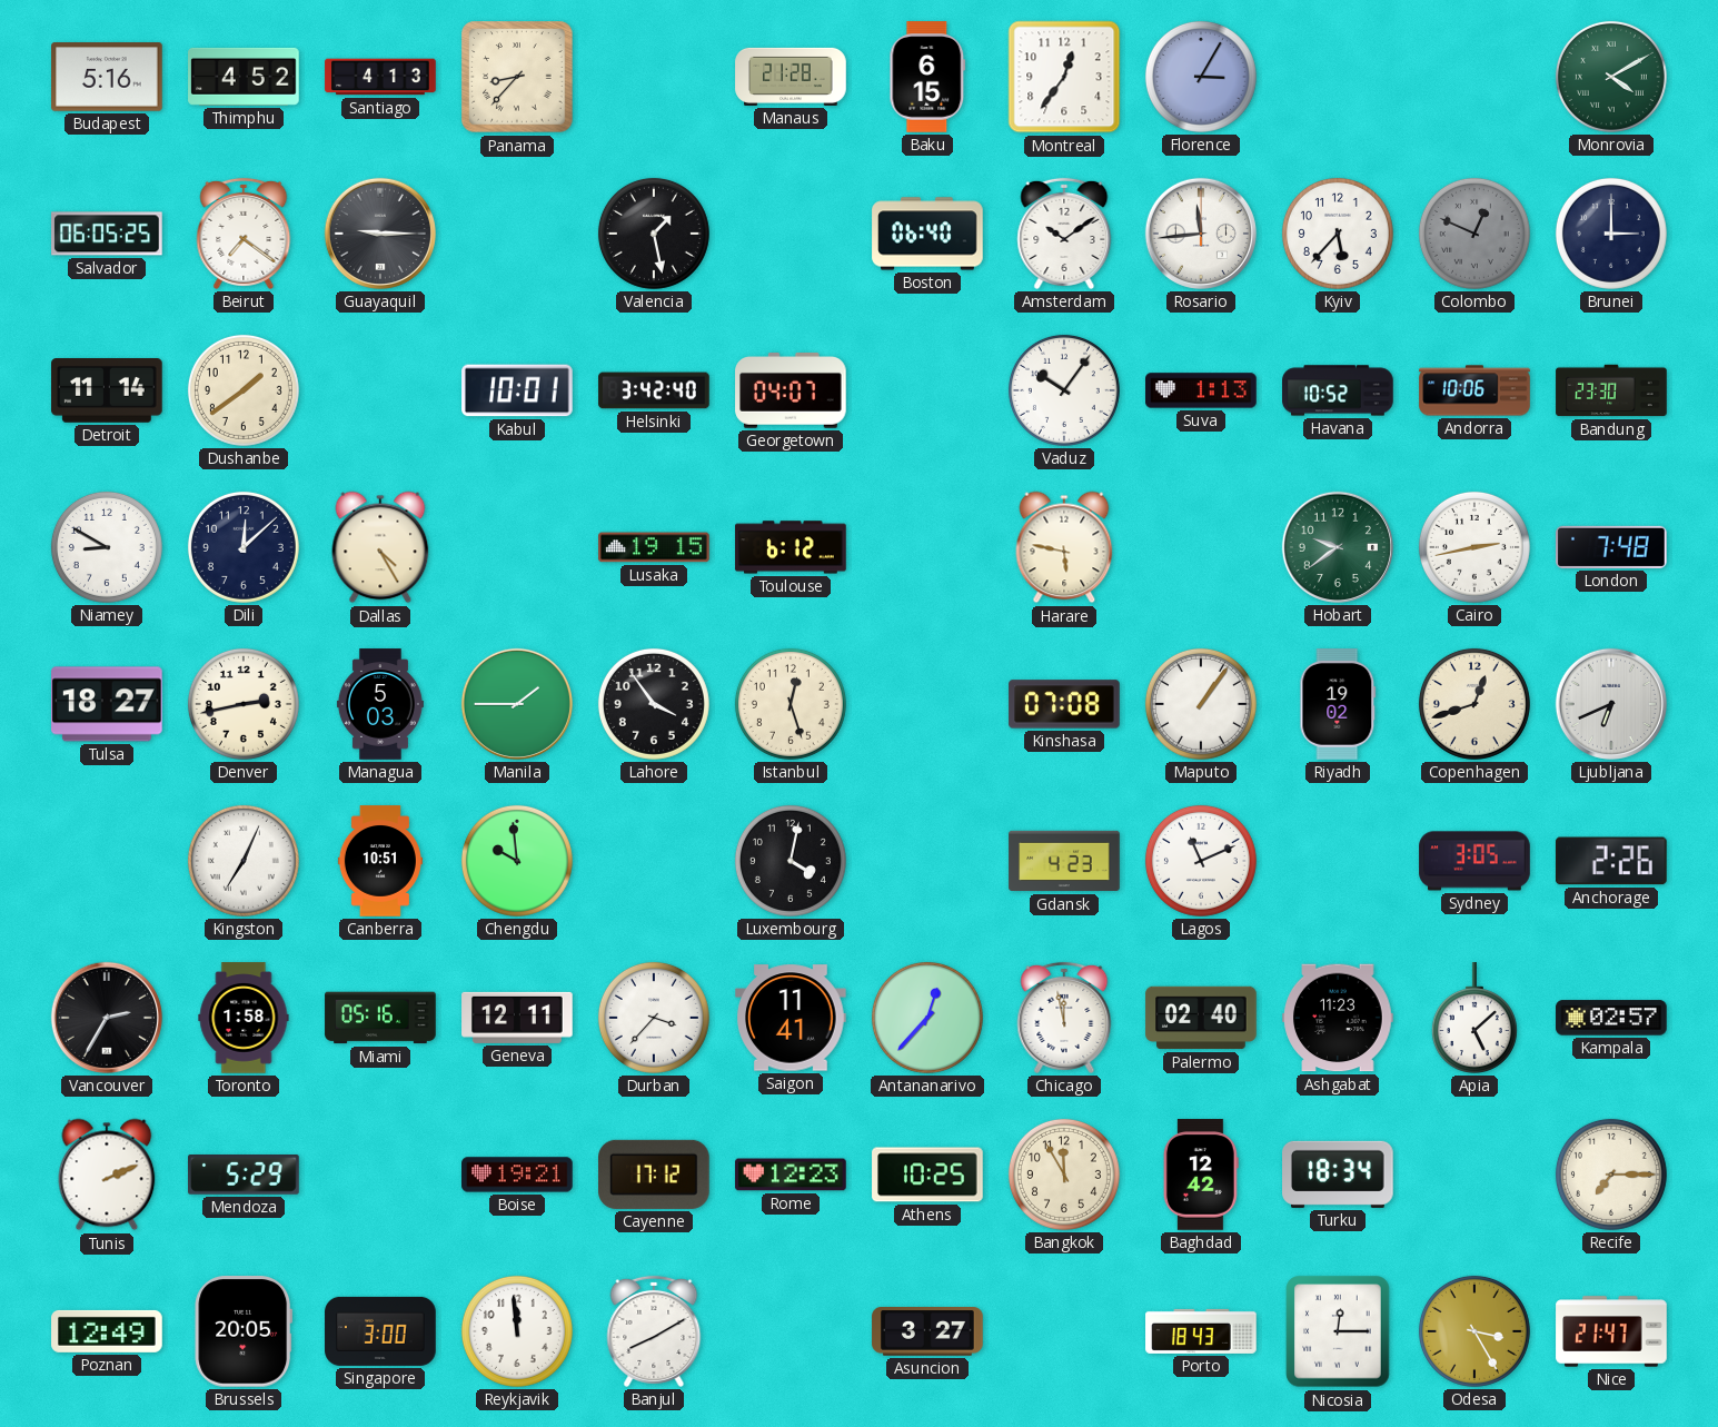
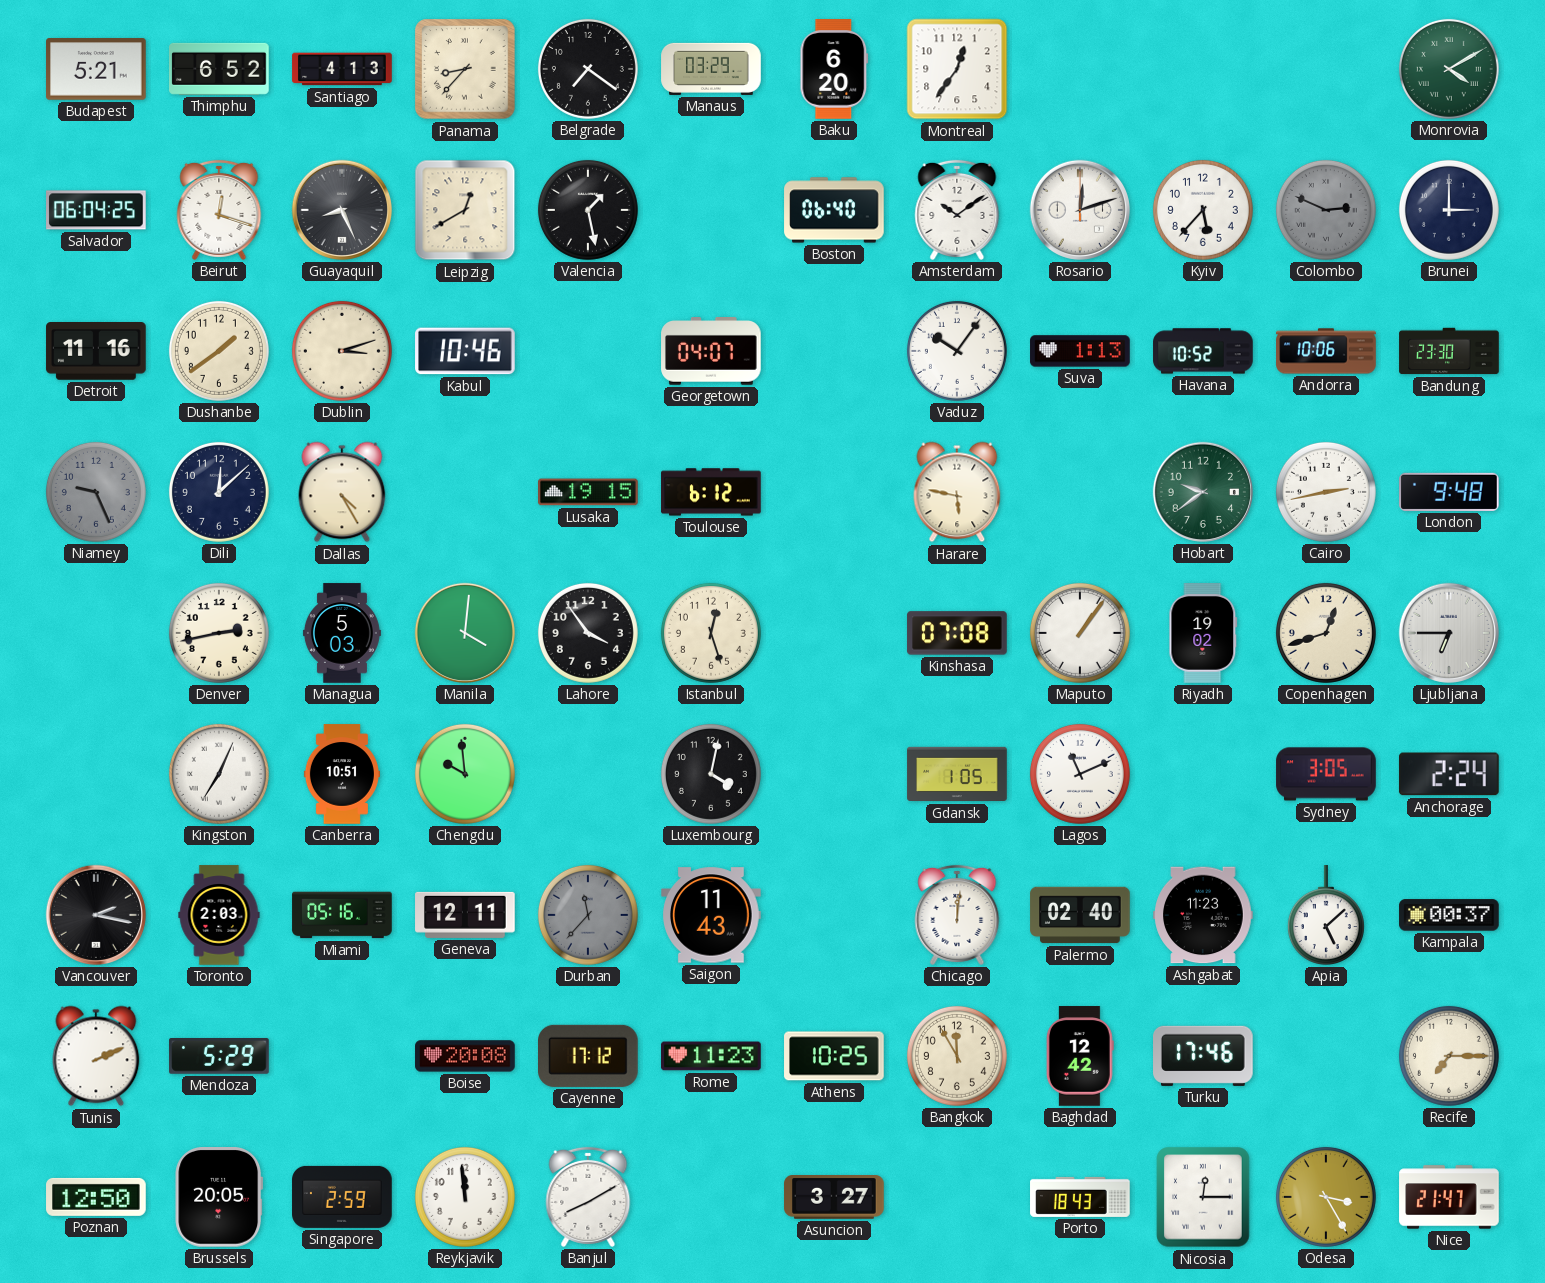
Budapest: 5:16 -> 5:21
Thimphu: 4:52 -> 6:52
Belgrade: none -> 7:21
Manaus: 21:28 -> 03:29
Baku: 6:15 -> 6:20
Florence: 3:05 -> none
Salvador: 06:05 -> 06:04
Beirut: 7:21 -> 12:18
Guayaquil: 9:15 -> 8:26
Leipzig: none -> 12:40
Rosario: 11:44 -> 12:12
Colombo: 12:49 -> 2:49
Detroit: 11:14 -> 11:16
Dublin: none -> 3:12
Kabul: 10:01 -> 10:46
Helsinki: 3:42 -> none
Niamey: 8:50 -> 9:26
Niamey dial: white -> grey
London: 7:48 -> 9:48
Tulsa: 18:27 -> none
Manila: 1:45 -> 4:01
Ljubljana: 6:41 -> 6:45
Gdansk: 4:23 -> 1:05
Anchorage: 2:26 -> 2:24
Vancouver: 2:35 -> 2:17
Toronto: 1:58 -> 2:03
Durban: 3:37 -> 11:37
Durban dial: white -> grey
Saigon: 11:41 -> 11:43
Antananarivo: 12:37 -> none
Chicago: 11:58 -> 12:01
Kampala: 02:57 -> 00:37
Boise: 19:21 -> 20:08
Rome: 12:23 -> 11:23
Turku: 18:34 -> 17:46
Poznan: 12:49 -> 12:50
Singapore: 3:00 -> 2:59
